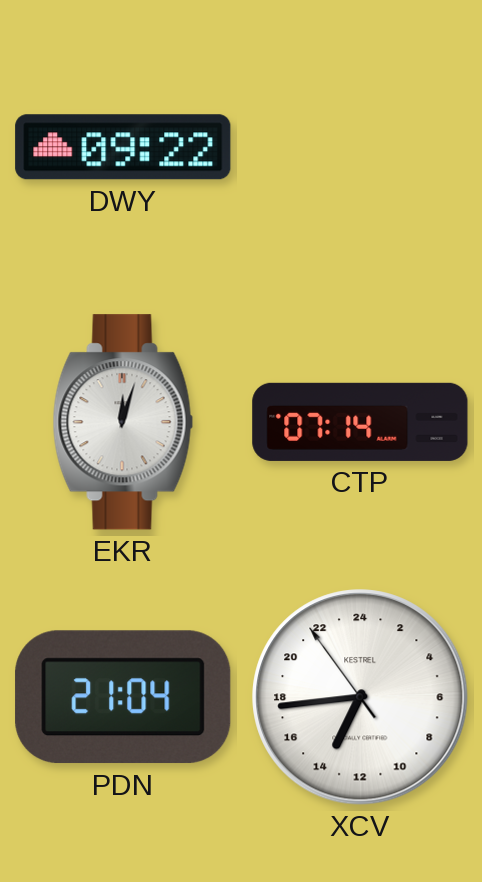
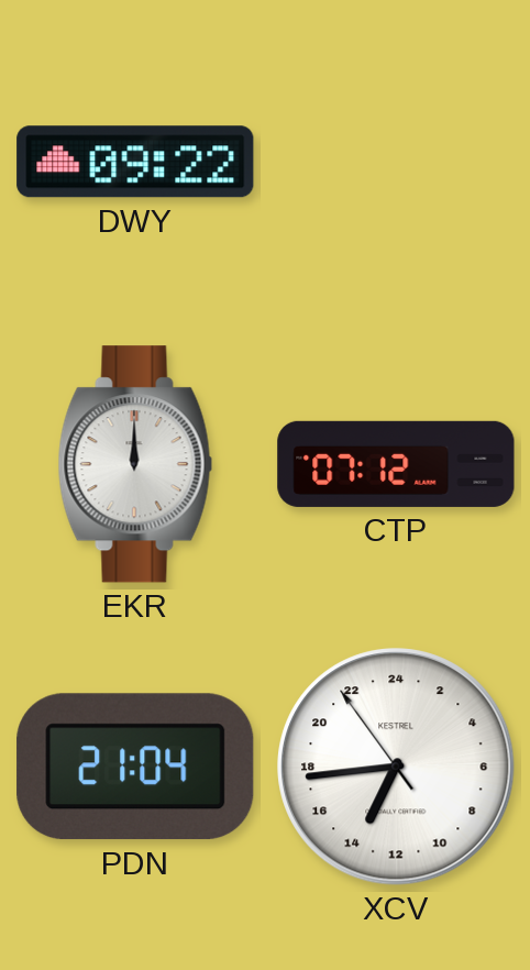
EKR: 12:03 -> 12:00
CTP: 07:14 -> 07:12
